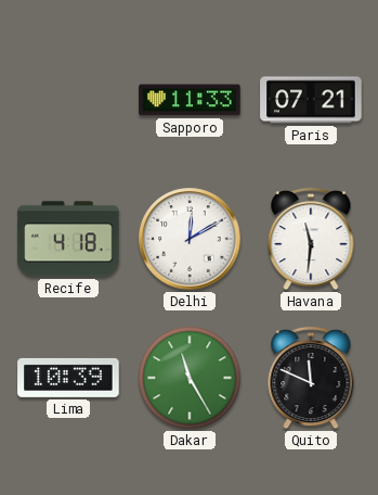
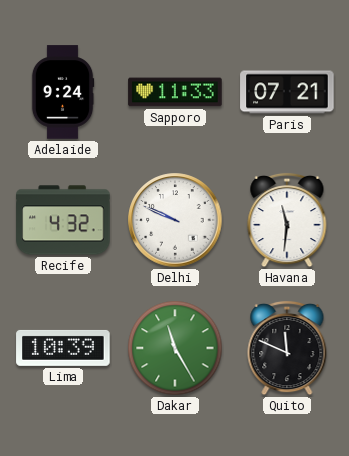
Adelaide: none -> 9:24
Recife: 4:18 -> 4:32
Delhi: 12:10 -> 9:49
